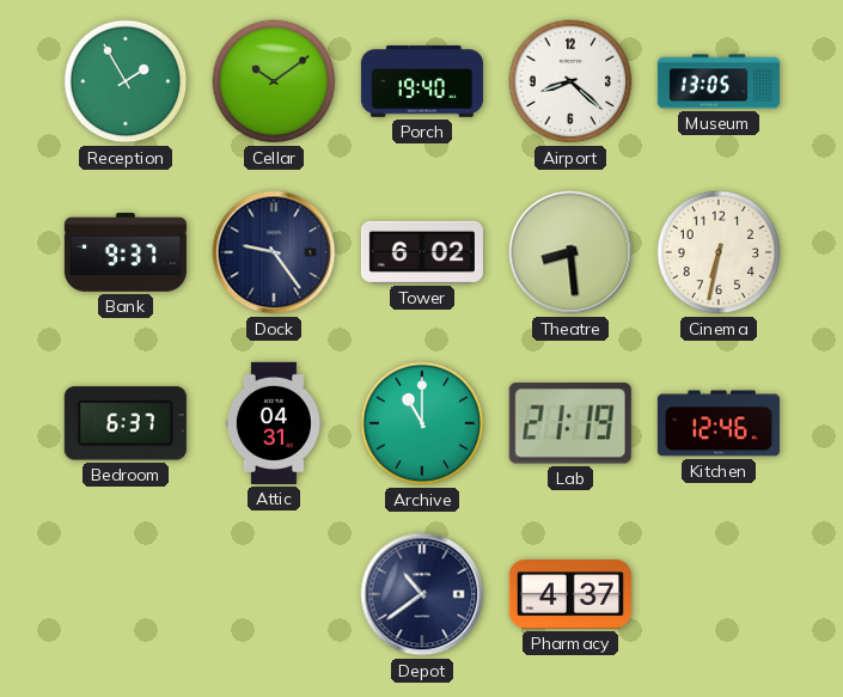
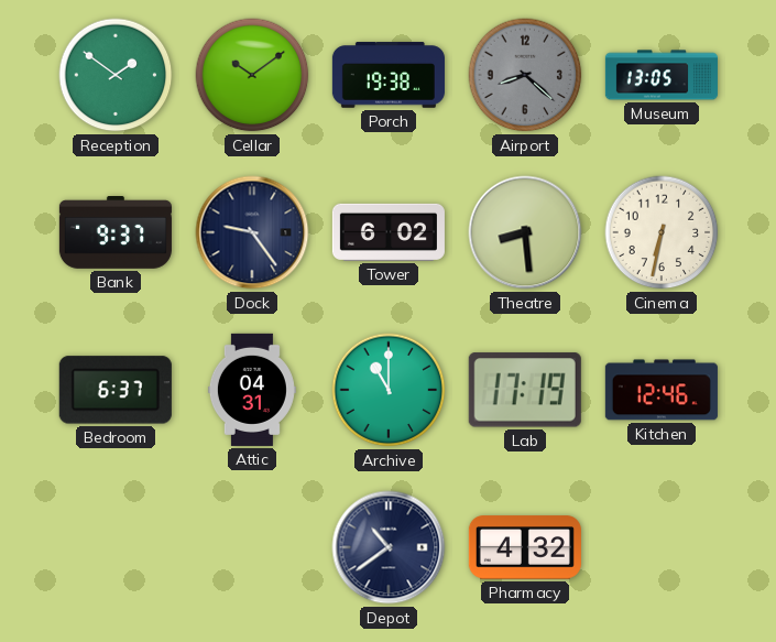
Reception: 1:55 -> 1:51
Porch: 19:40 -> 19:38
Airport dial: white -> grey
Lab: 21:19 -> 17:19
Pharmacy: 4:37 -> 4:32
